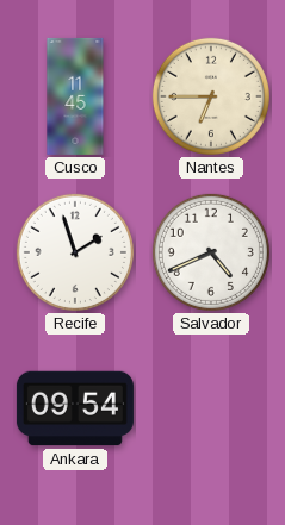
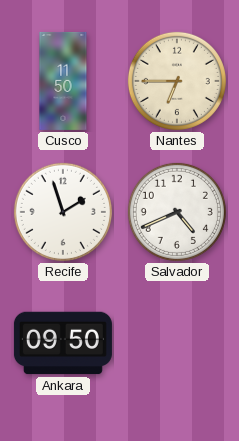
Cusco: 11:45 -> 11:50
Ankara: 09:54 -> 09:50
